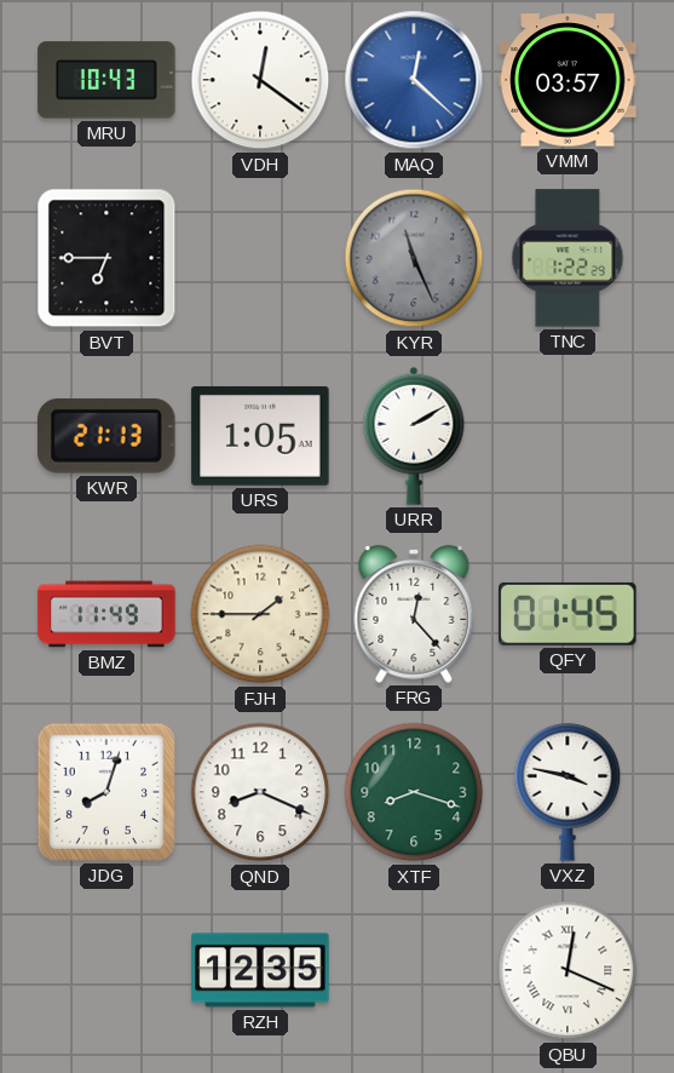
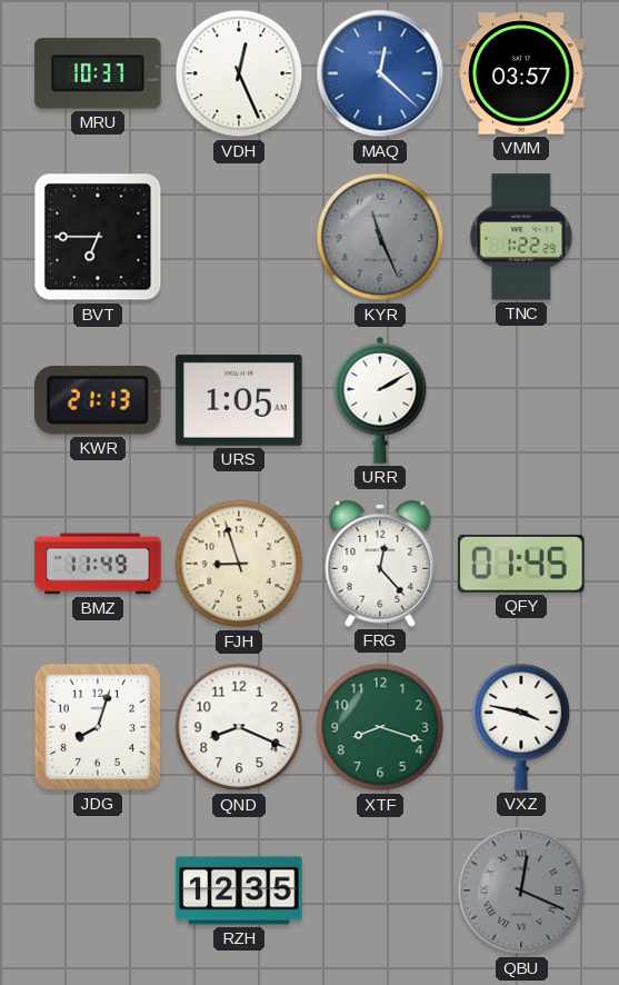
MRU: 10:43 -> 10:37
VDH: 12:21 -> 12:26
FJH: 1:45 -> 8:57
QBU dial: white -> grey
